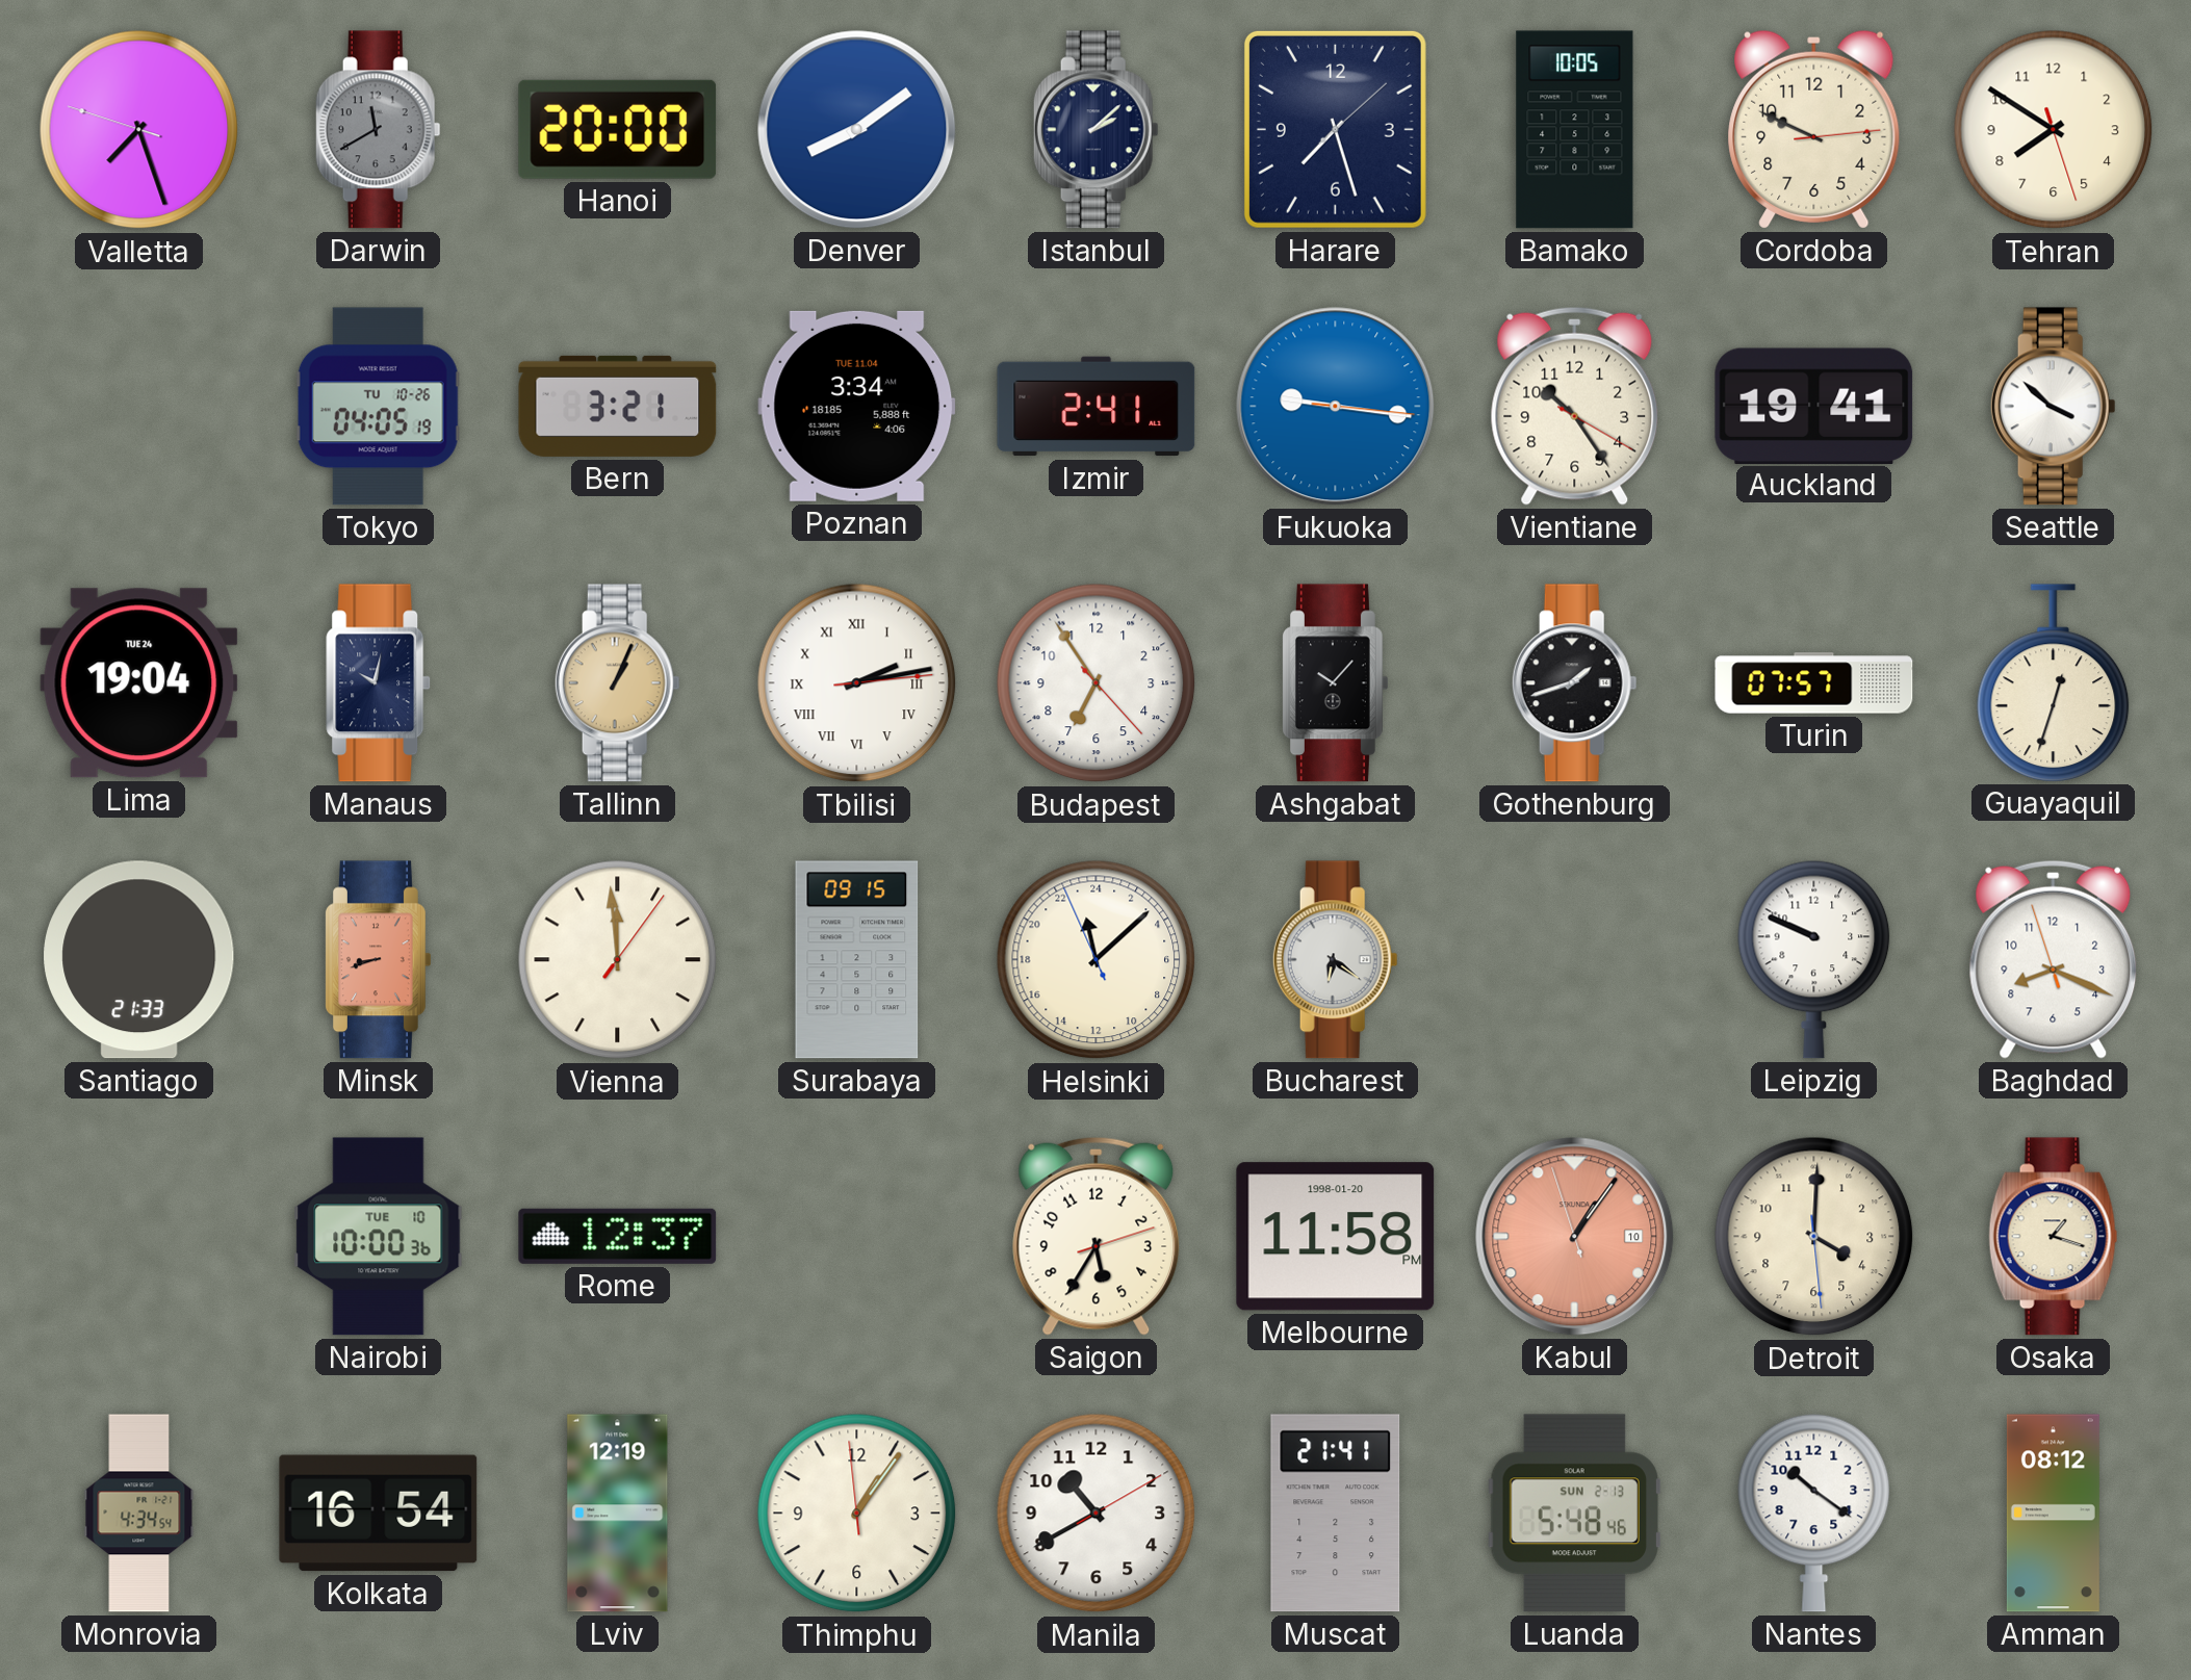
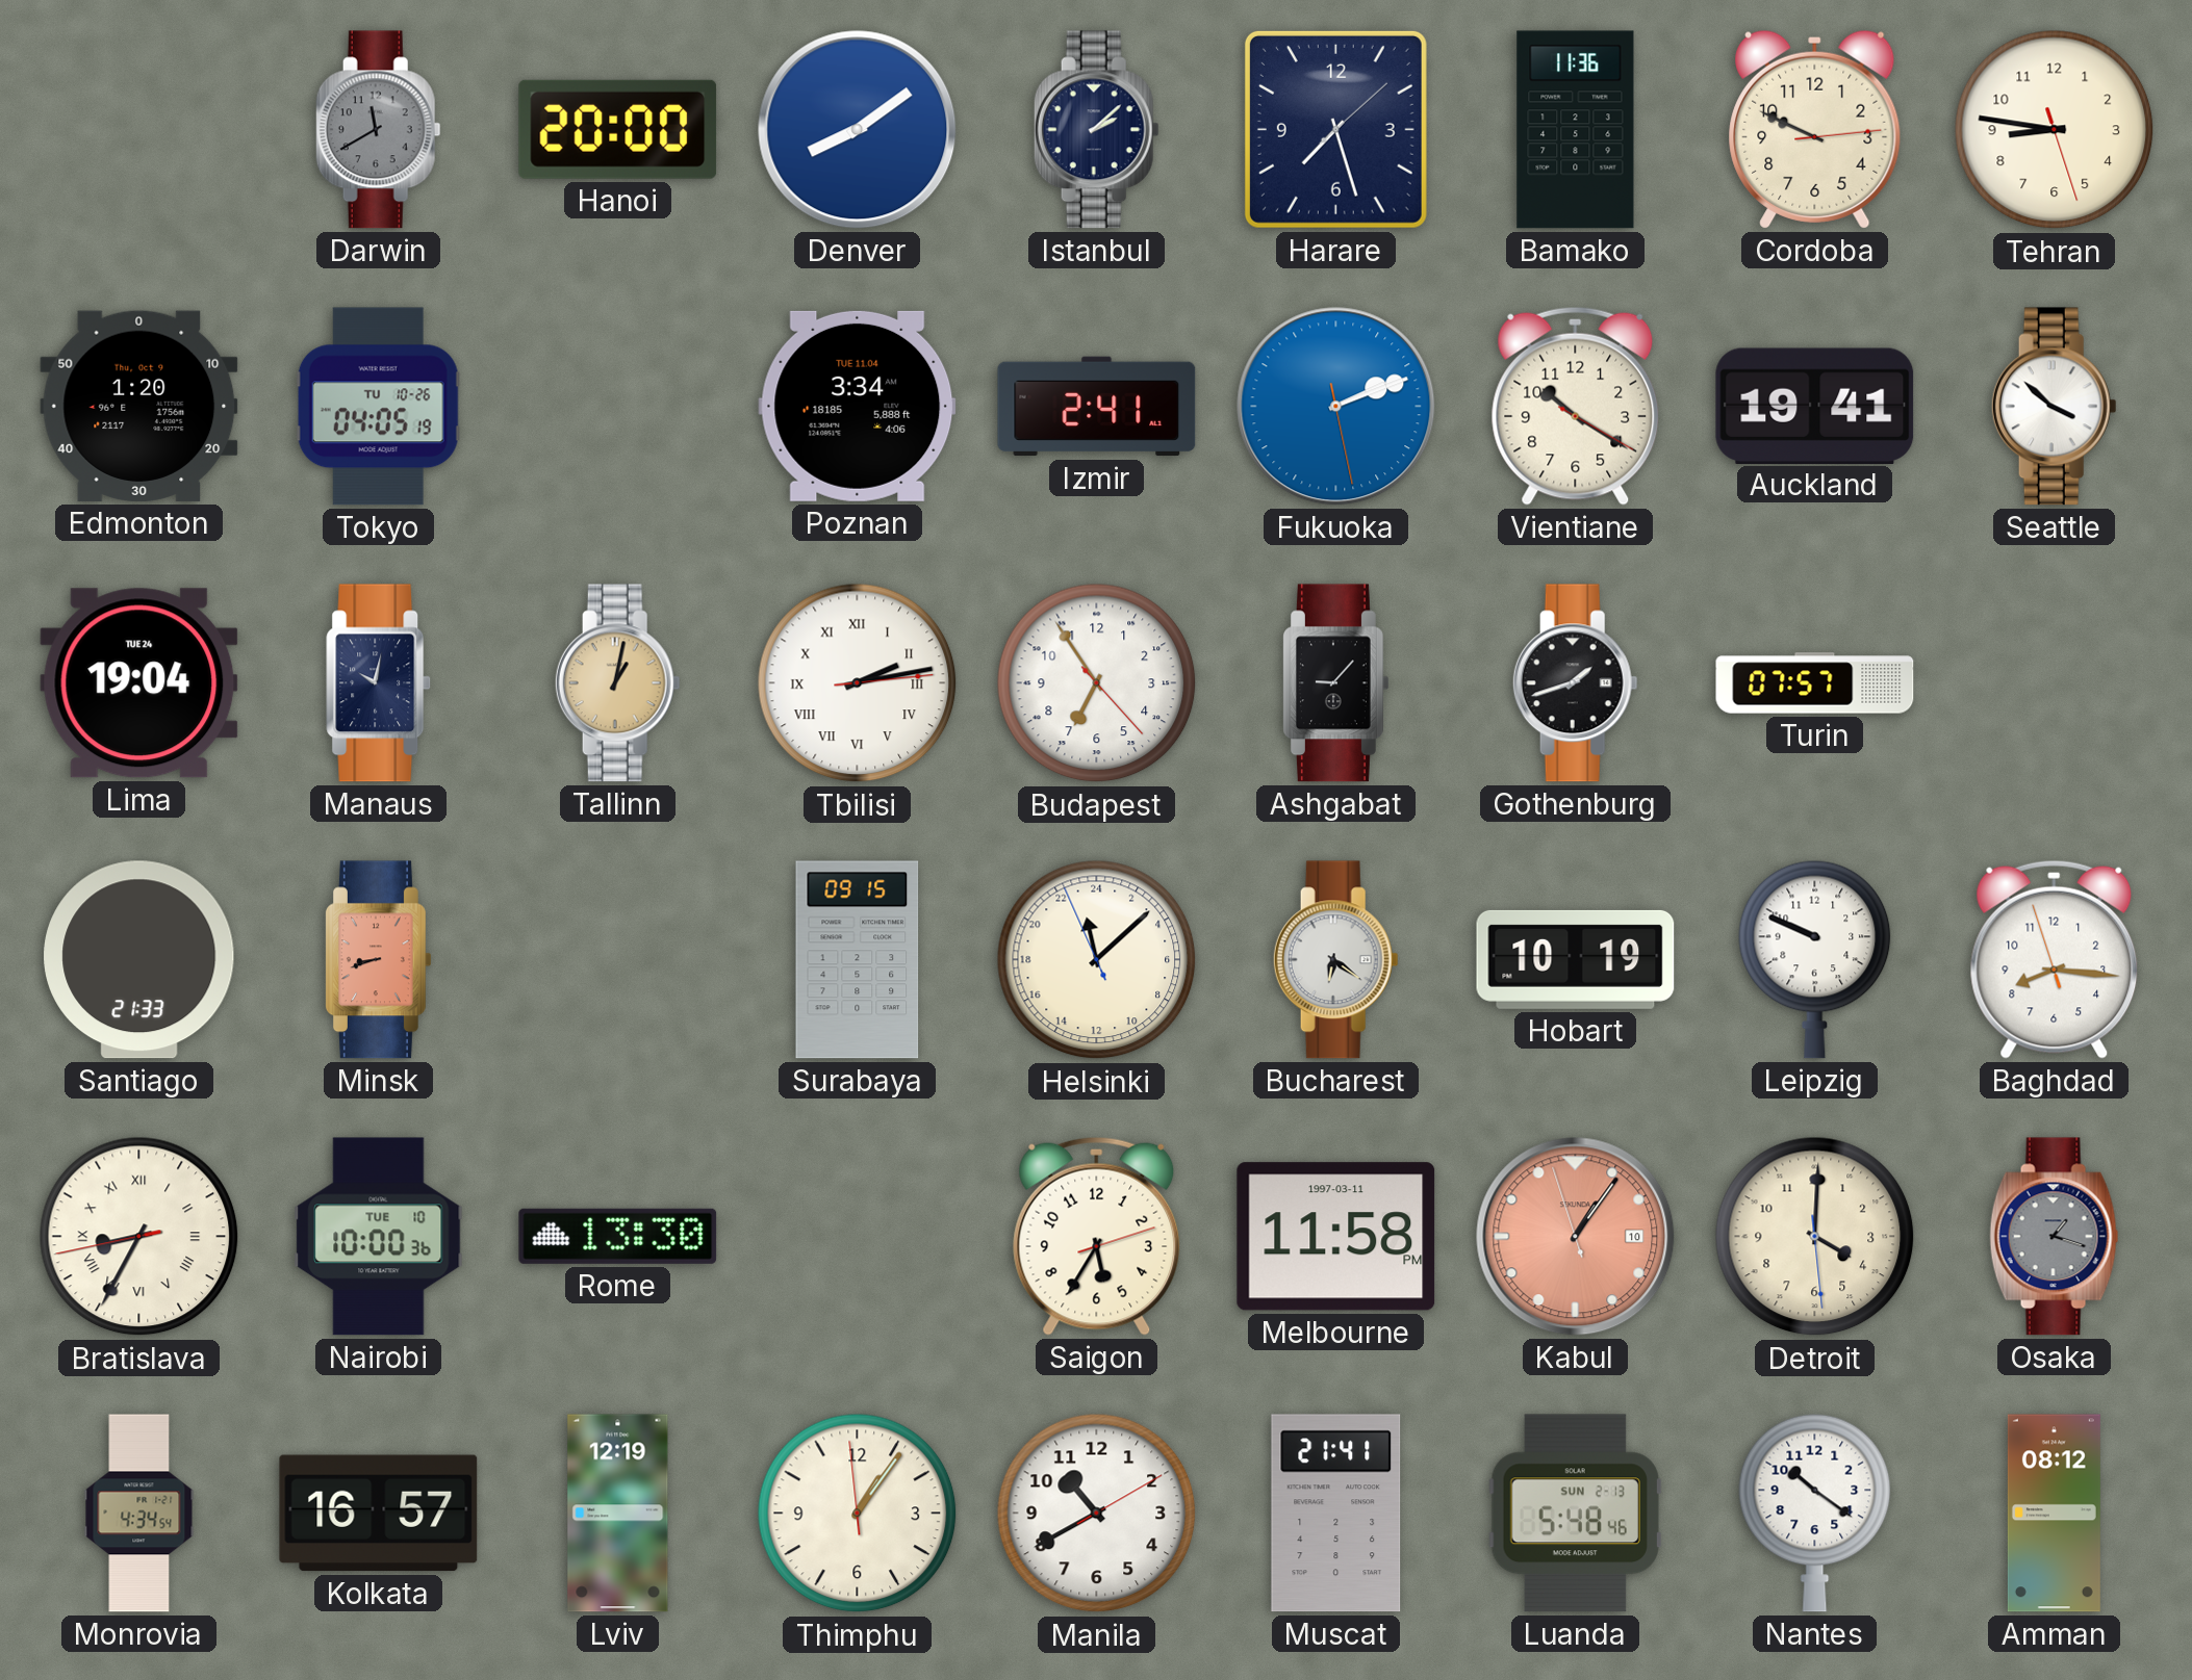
Valletta: 7:26 -> none
Bamako: 10:05 -> 11:36
Tehran: 7:50 -> 8:46
Edmonton: none -> 1:20
Bern: 3:21 -> none
Fukuoka: 9:16 -> 2:11
Vientiane: 10:24 -> 10:20
Tallinn: 1:04 -> 1:02
Ashgabat: 10:07 -> 9:07
Guayaquil: 12:33 -> none
Vienna: 11:59 -> none
Hobart: none -> 10:19
Baghdad: 8:18 -> 8:15
Bratislava: none -> 8:34
Rome: 12:37 -> 13:30
Melbourne date: 1998-01-20 -> 1997-03-11
Osaka dial: cream -> grey
Kolkata: 16:54 -> 16:57
